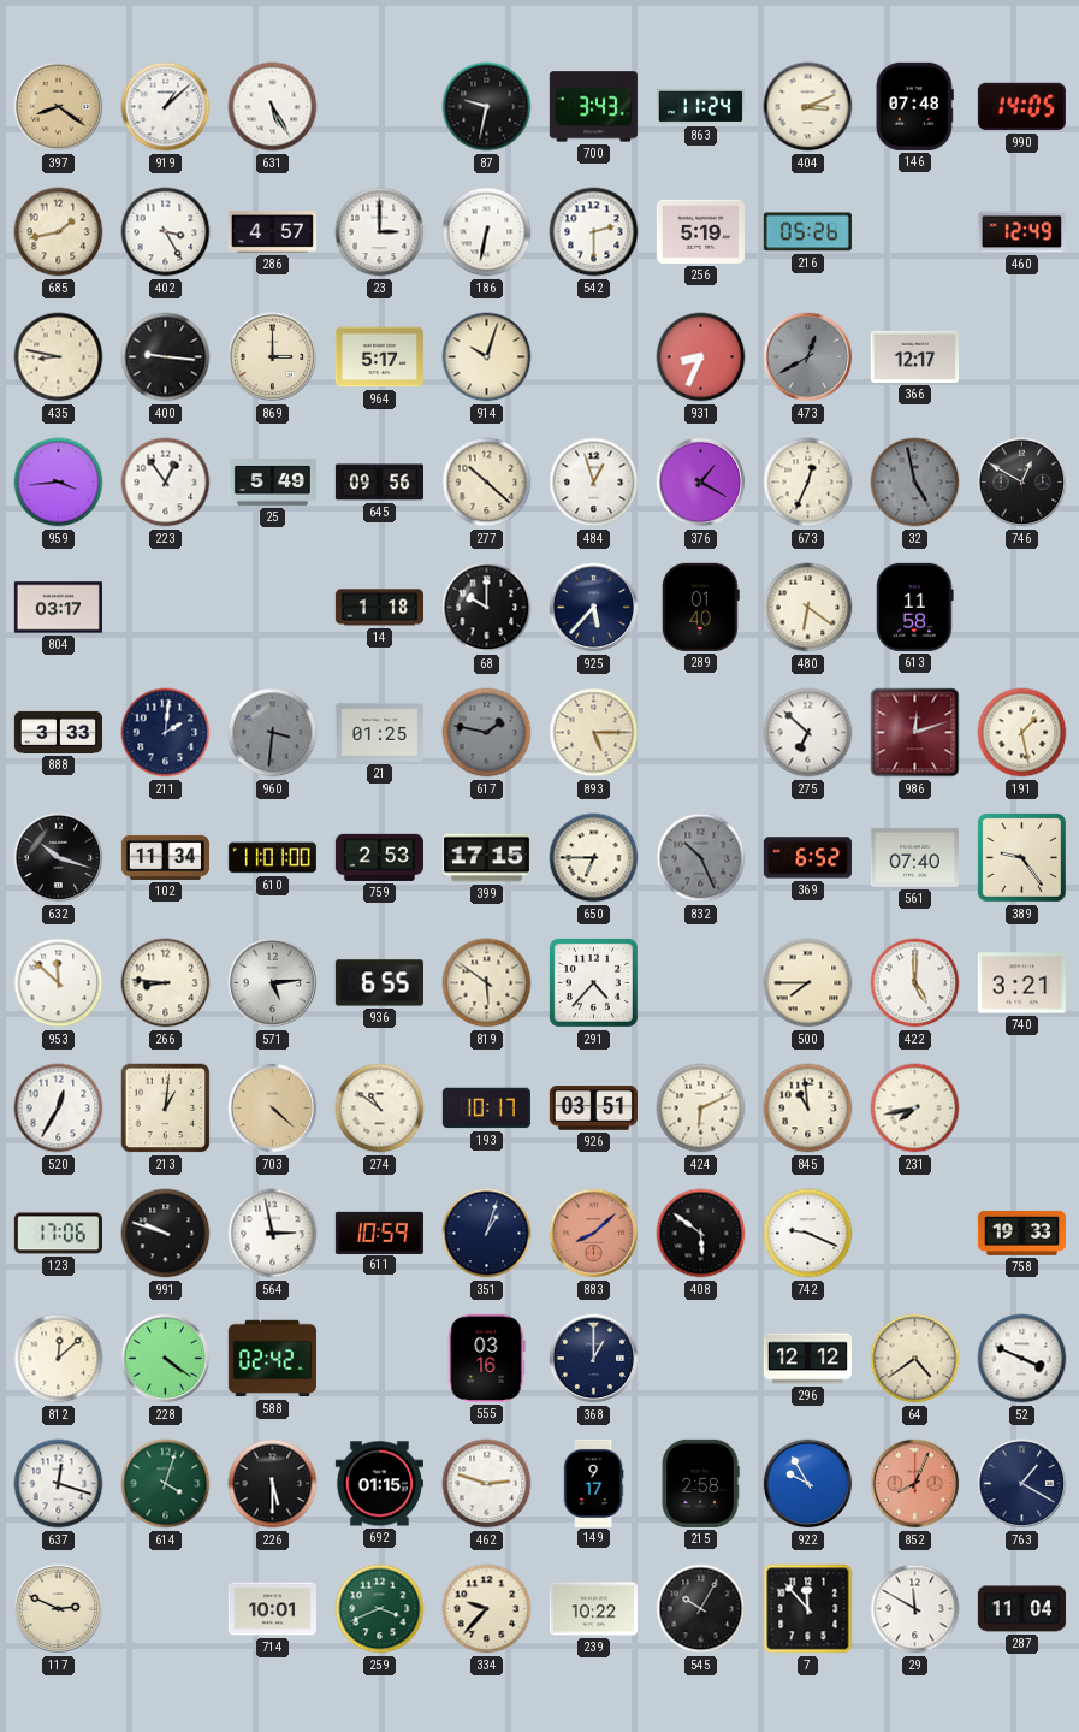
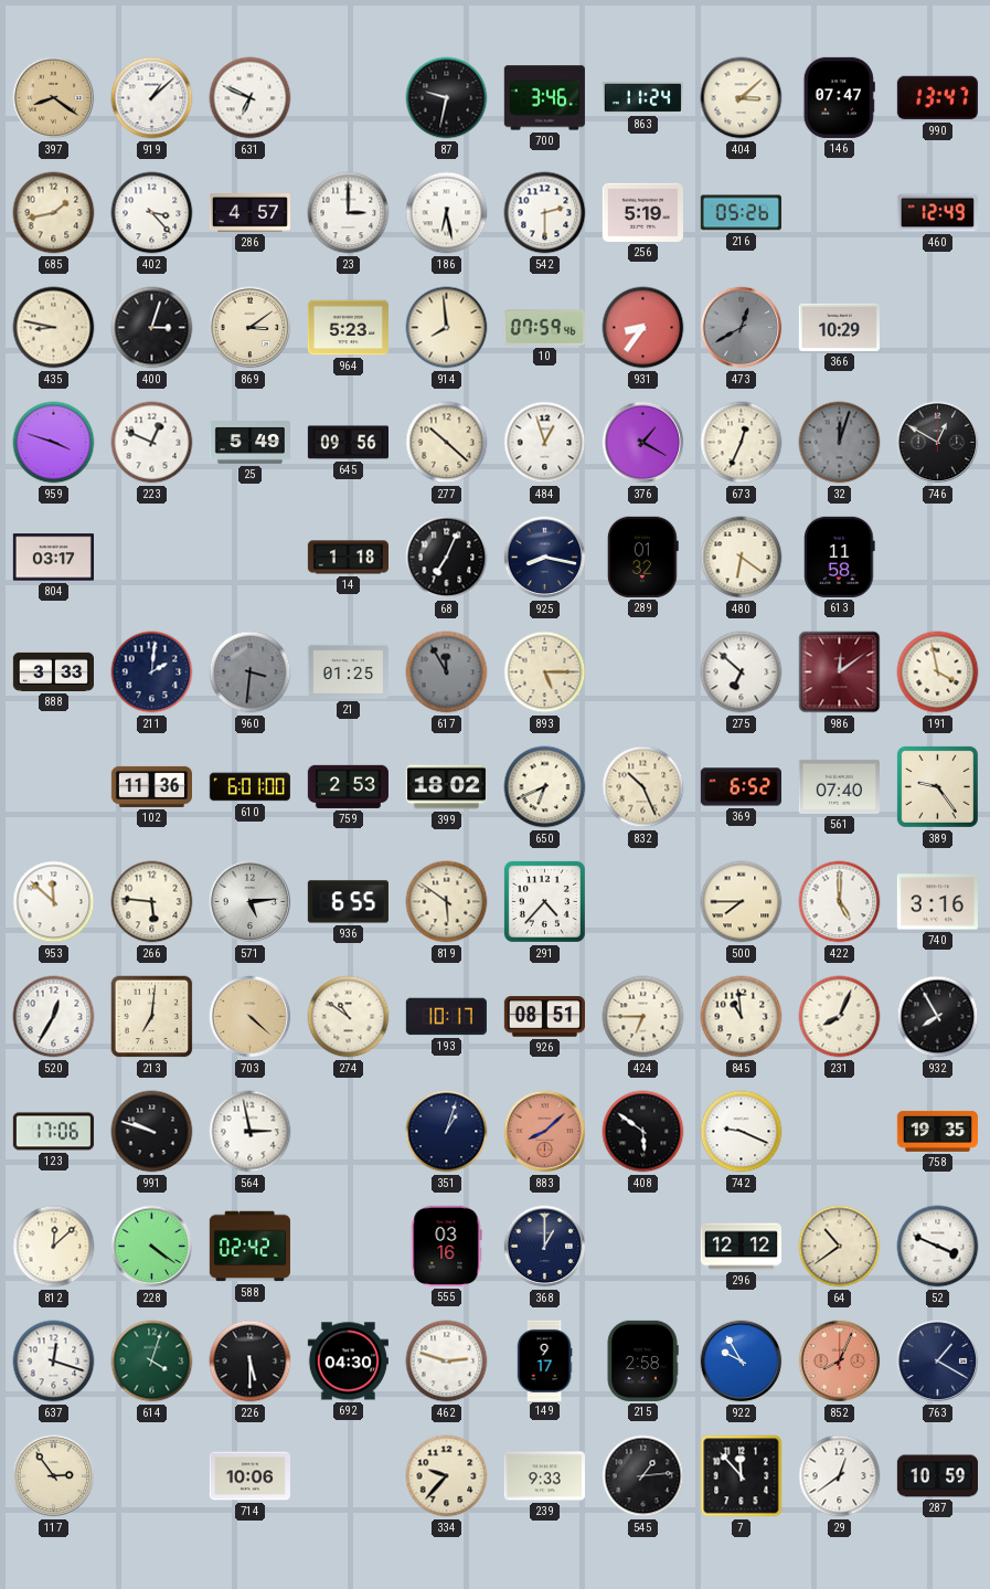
631: 5:25 -> 6:49
700: 3:43 -> 3:46
404: 3:11 -> 3:08
146: 07:48 -> 07:47
990: 14:05 -> 13:47
402: 3:25 -> 3:23
186: 6:32 -> 6:28
400: 9:16 -> 3:03
869: 3:00 -> 3:09
964: 5:17 -> 5:23
914: 10:03 -> 7:59
10: none -> 07:59
931: 8:34 -> 8:36
366: 12:17 -> 10:29
959: 3:44 -> 3:48
223: 12:54 -> 12:49
32: 4:58 -> 12:03
68: 10:00 -> 7:04
925: 5:37 -> 8:17
289: 01:40 -> 01:32
617: 1:47 -> 11:55
986: 12:12 -> 12:09
191: 1:28 -> 3:58
632: 10:18 -> none
102: 11:34 -> 11:36
610: 11:01 -> 6:01
399: 17:15 -> 18:02
650: 6:45 -> 6:41
832 dial: grey -> cream
266: 8:46 -> 5:46
740: 3:21 -> 3:16
213: 1:01 -> 7:01
926: 03:51 -> 08:51
424: 6:11 -> 6:45
231: 7:43 -> 8:04
932: none -> 7:55
611: 10:59 -> none
758: 19:33 -> 19:35
64: 4:39 -> 10:39
692: 01:15 -> 04:30
117: 2:49 -> 2:54
714: 10:01 -> 10:06
259: 3:41 -> none
239: 10:22 -> 9:33
545: 10:05 -> 1:14
29: 11:50 -> 12:39
287: 11:04 -> 10:59
